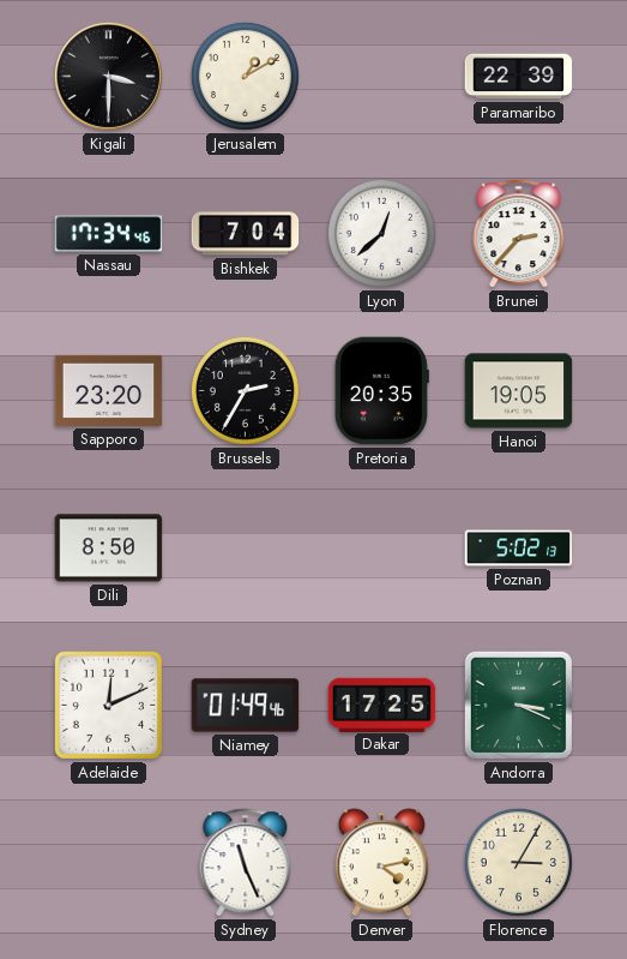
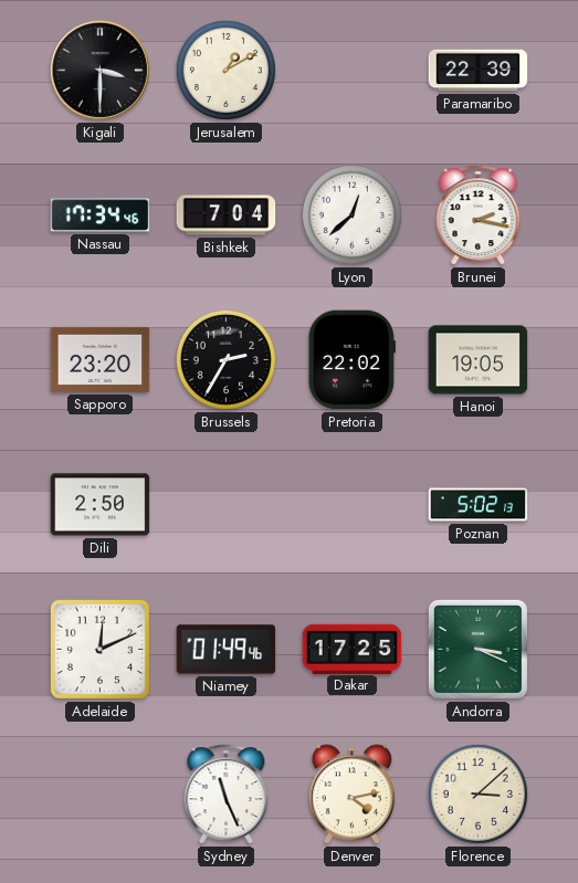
Brunei: 2:37 -> 2:17
Pretoria: 20:35 -> 22:02
Dili: 8:50 -> 2:50
Florence: 3:05 -> 3:08
